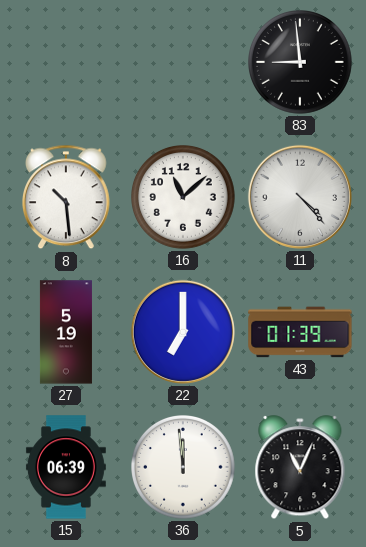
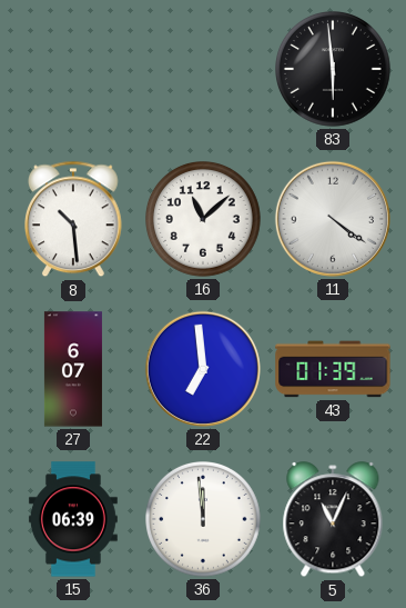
83: 8:59 -> 5:59
11: 4:23 -> 4:21
27: 5:19 -> 6:07
22: 7:00 -> 6:59
